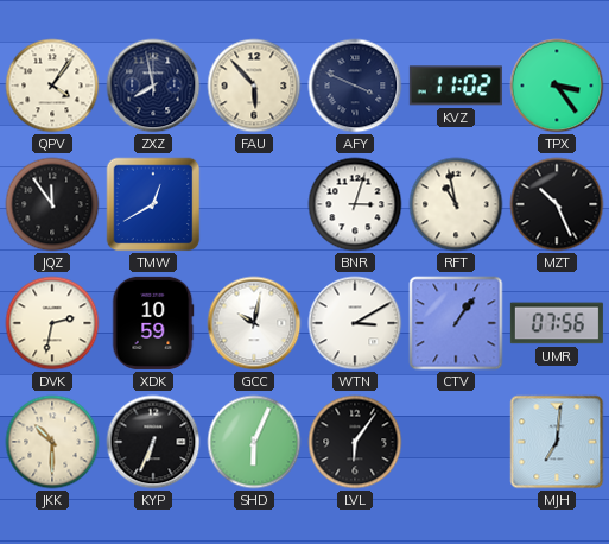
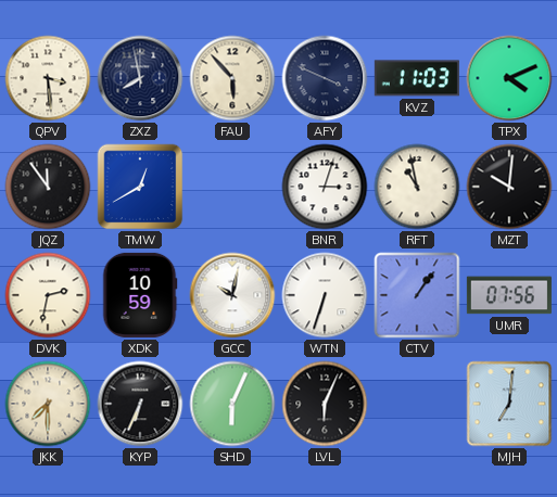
QPV: 4:06 -> 3:29
KVZ: 11:02 -> 11:03
TPX: 3:24 -> 4:11
MZT: 10:26 -> 10:01
WTN: 3:10 -> 6:33
JKK: 10:30 -> 7:30
LVL: 6:06 -> 6:04
